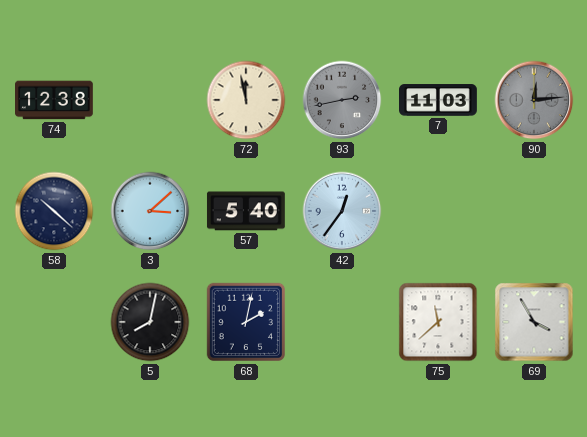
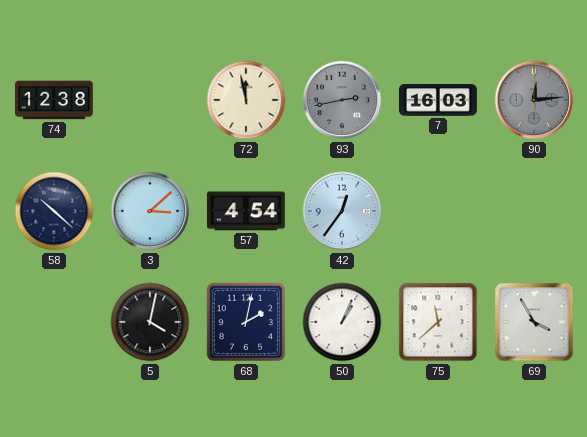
7: 11:03 -> 16:03
57: 5:40 -> 4:54
5: 8:02 -> 4:02
50: none -> 1:04
